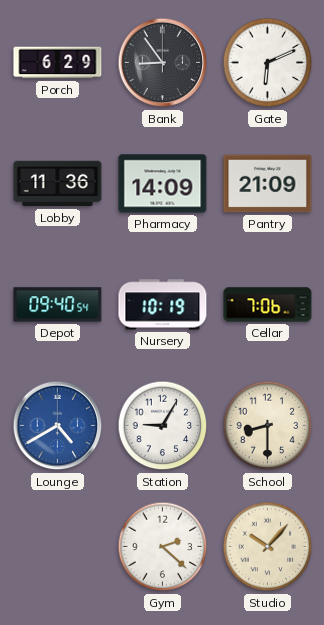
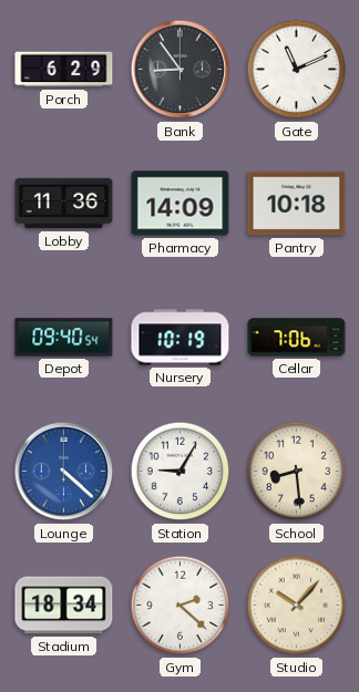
Gate: 6:11 -> 11:11
Pantry: 21:09 -> 10:18
Lounge: 4:40 -> 4:22
School: 8:30 -> 8:29
Stadium: none -> 18:34
